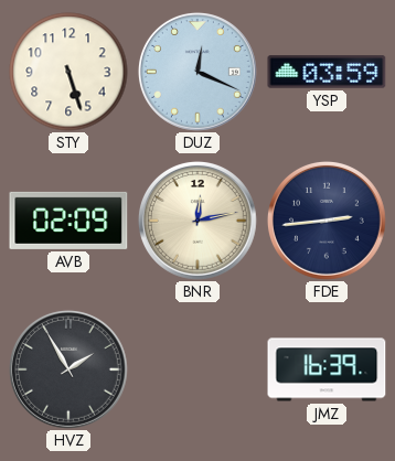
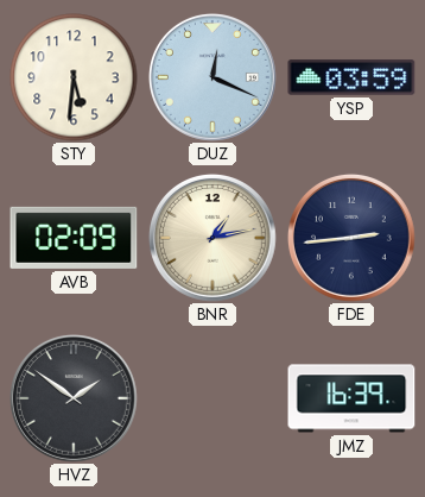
STY: 5:27 -> 5:31
BNR: 12:13 -> 1:13
HVZ: 1:55 -> 1:51
